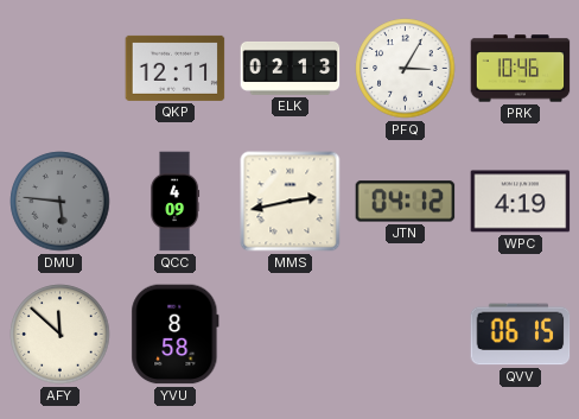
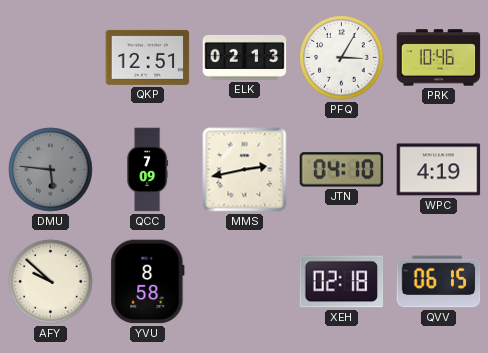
QKP: 12:11 -> 12:51
QCC: 4:09 -> 7:09
JTN: 04:12 -> 04:10
AFY: 11:52 -> 9:52
XEH: none -> 02:18
